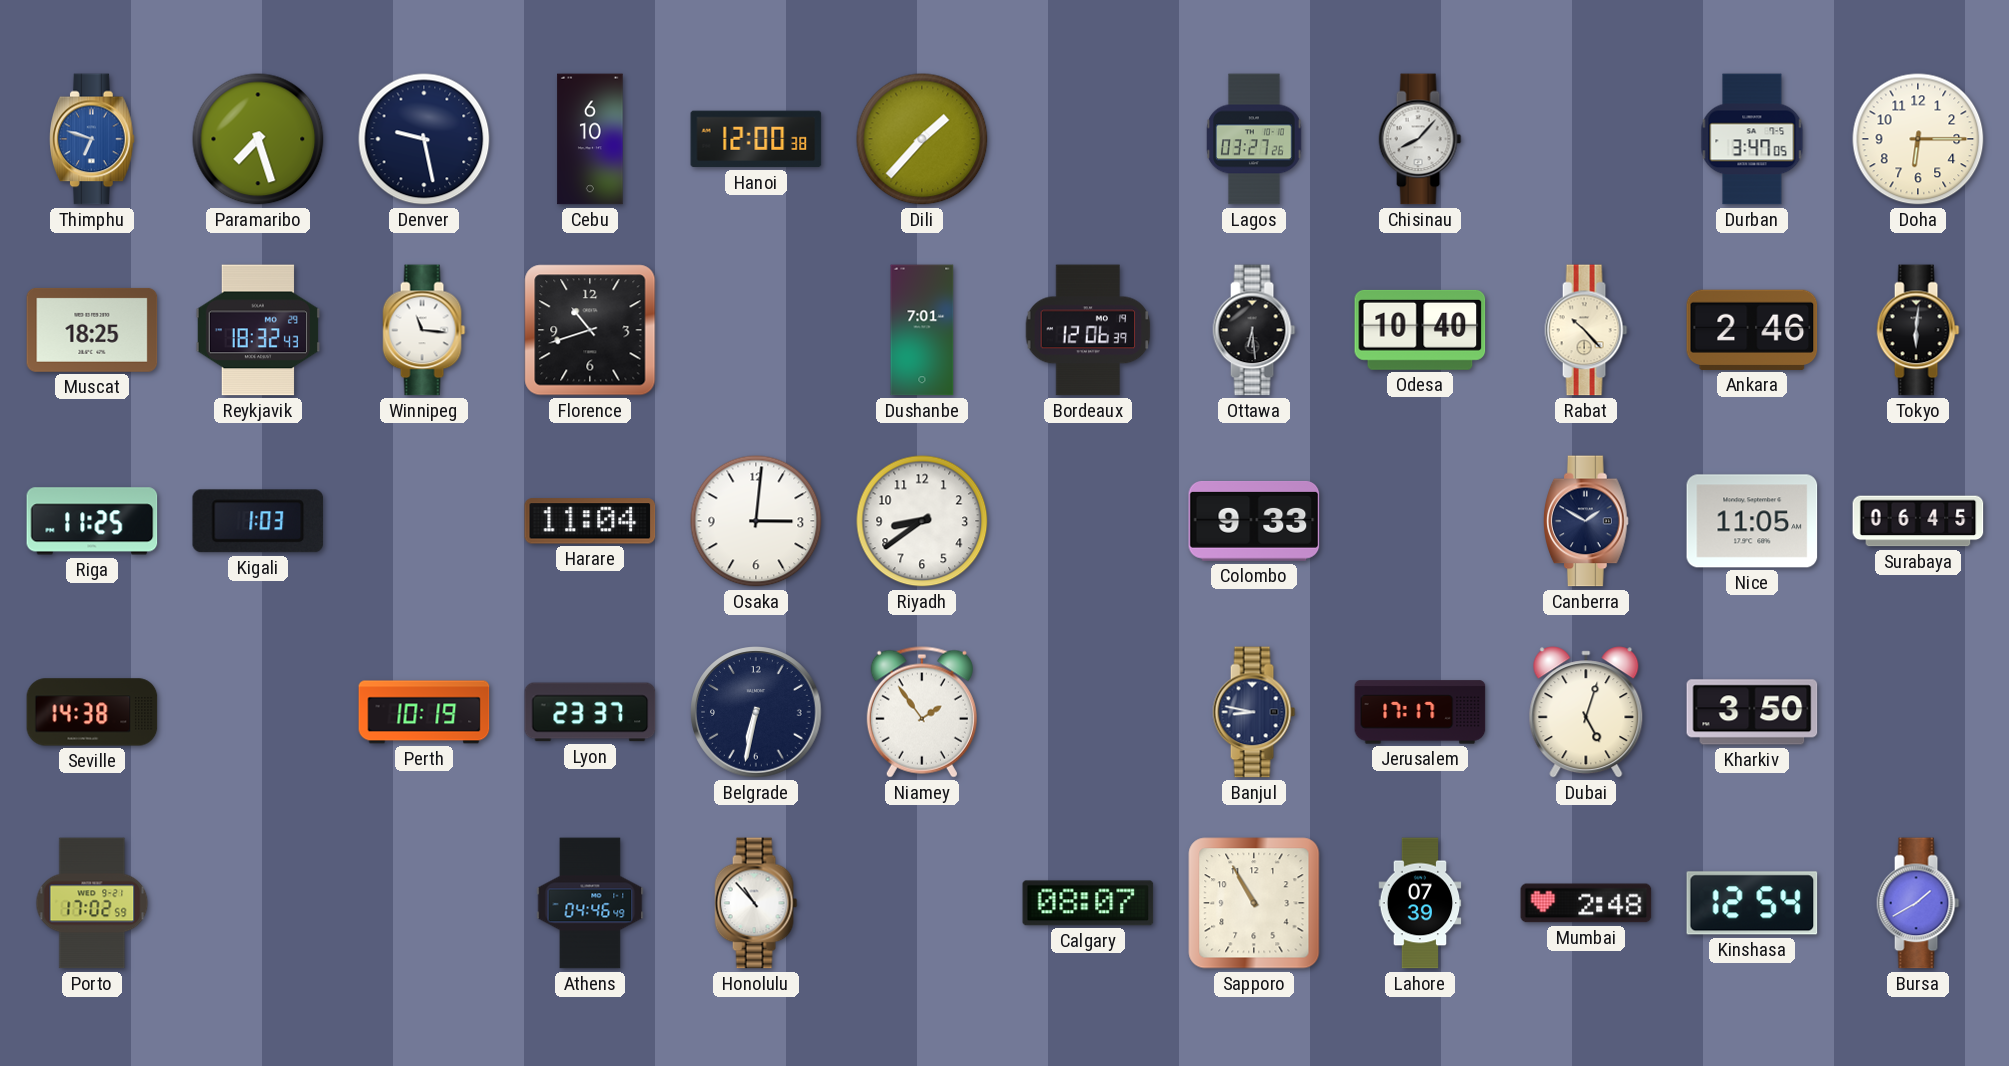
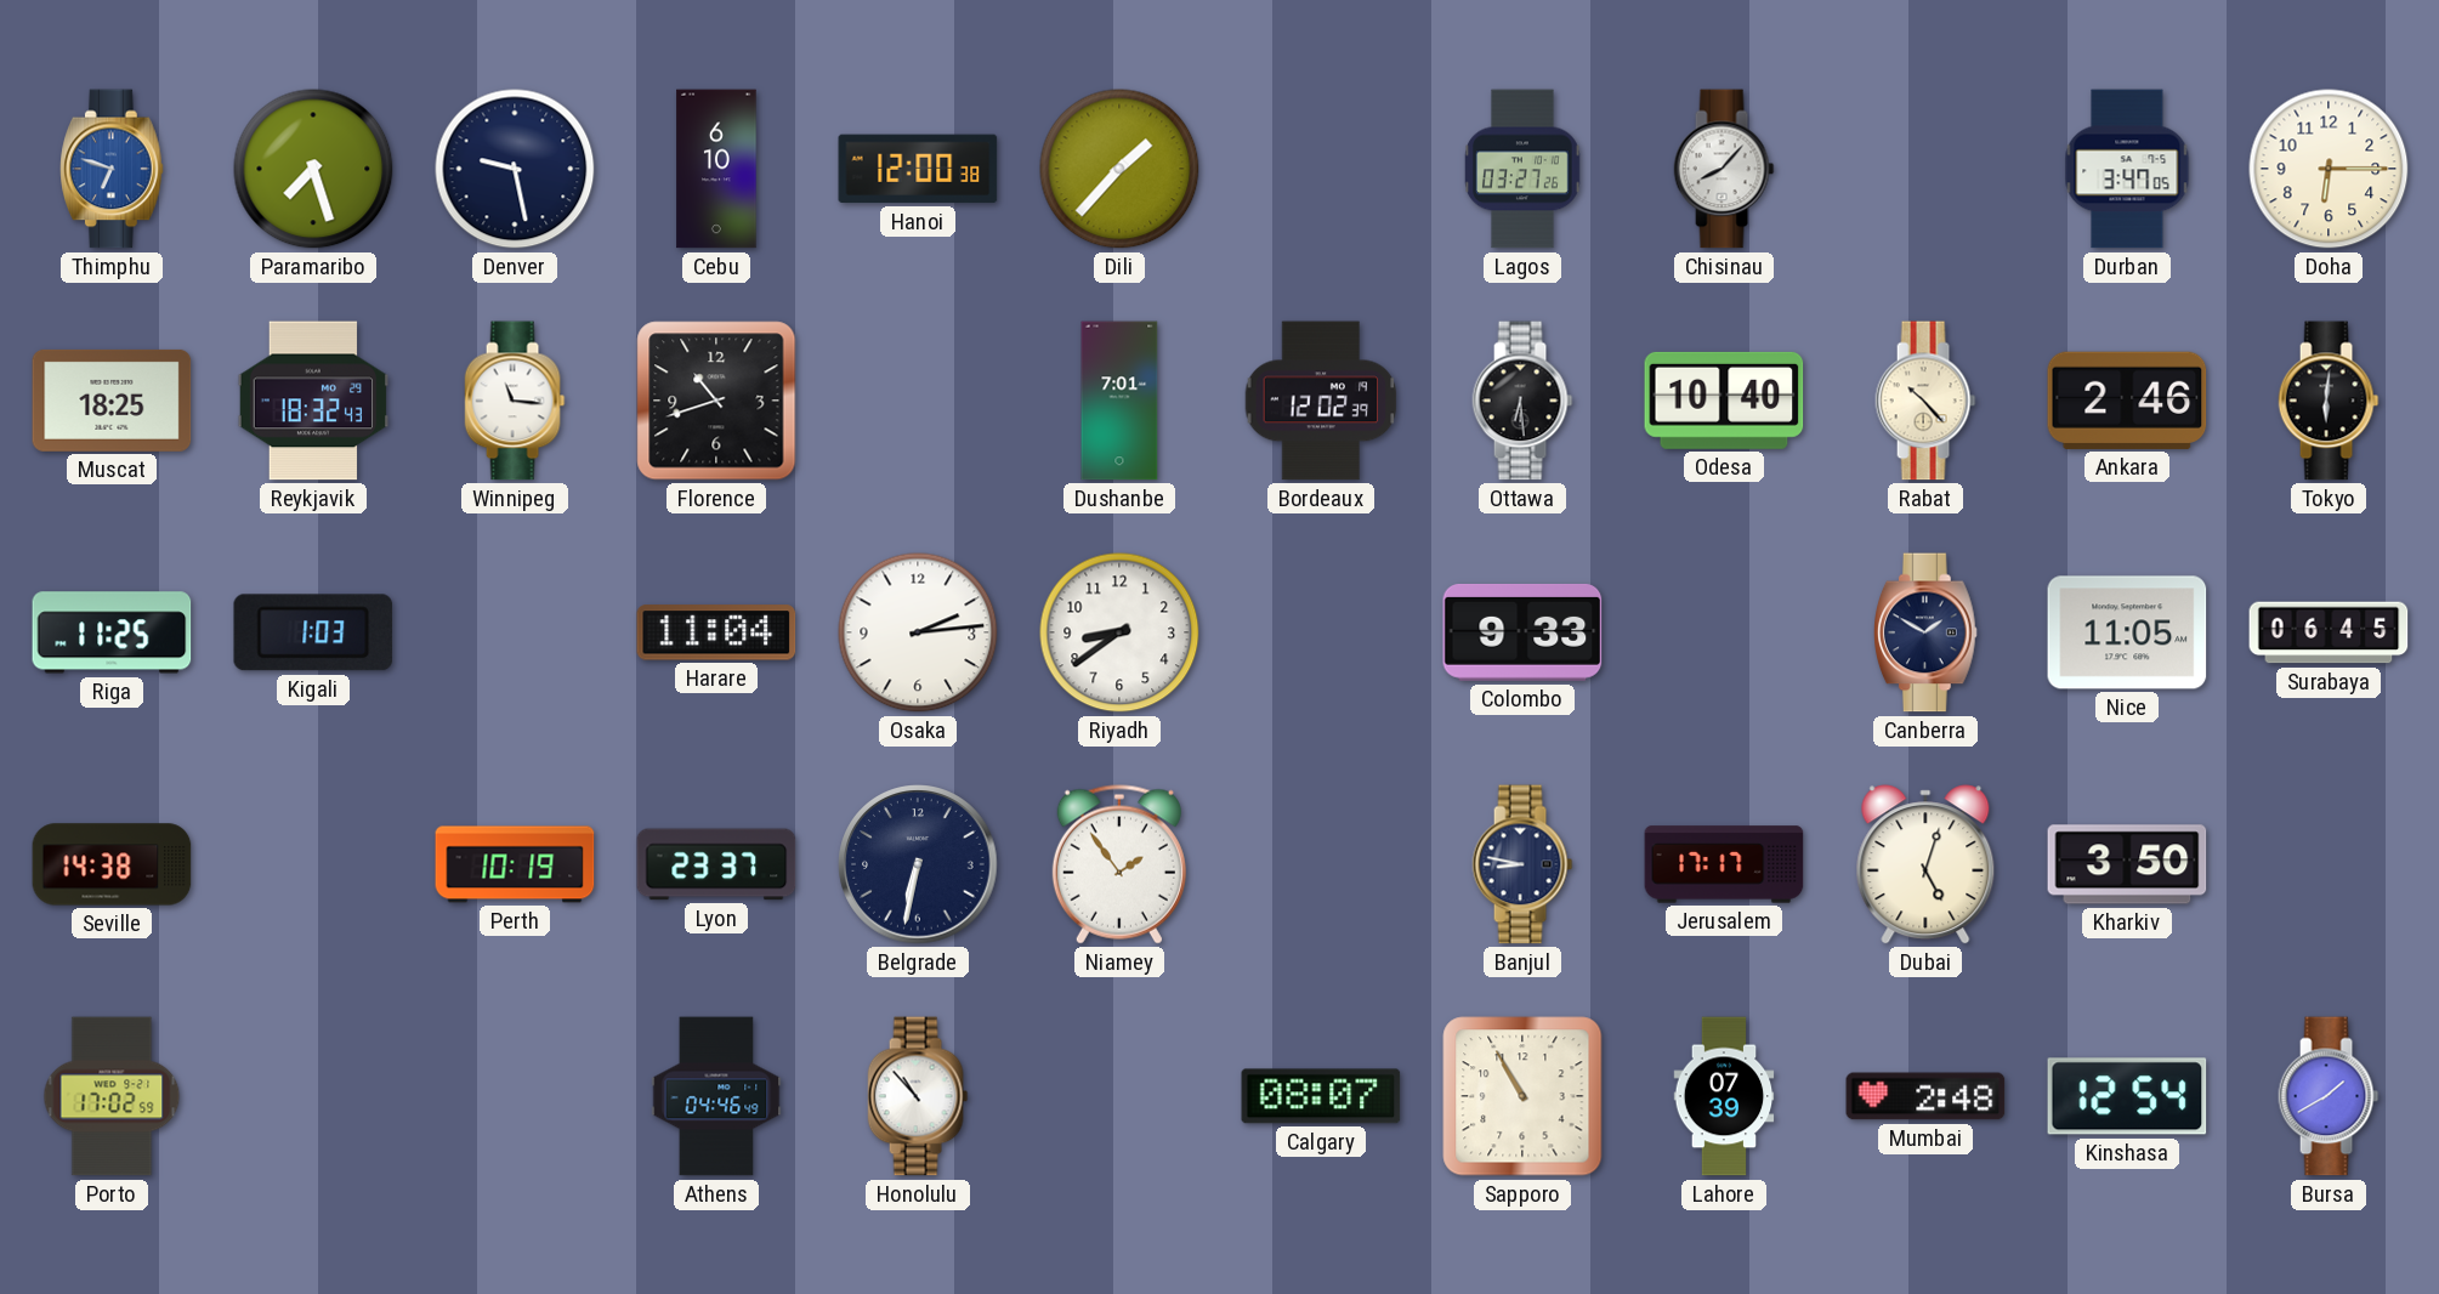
Bordeaux: 12:06 -> 12:02
Osaka: 3:01 -> 2:14
